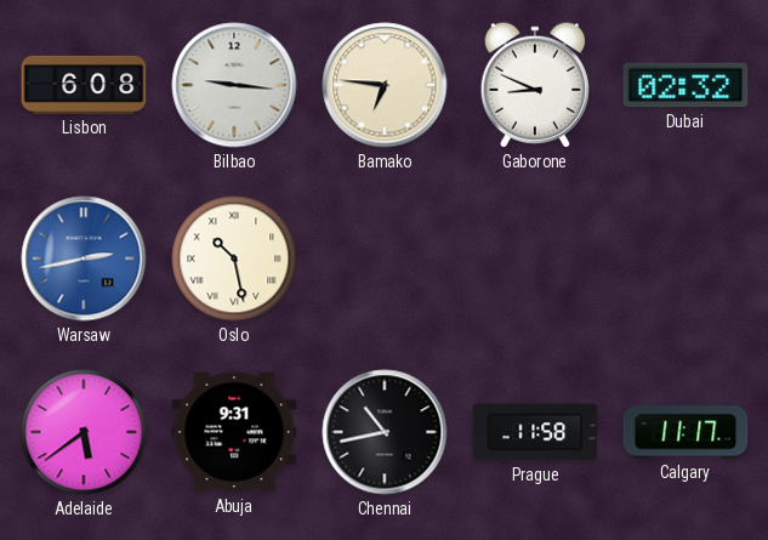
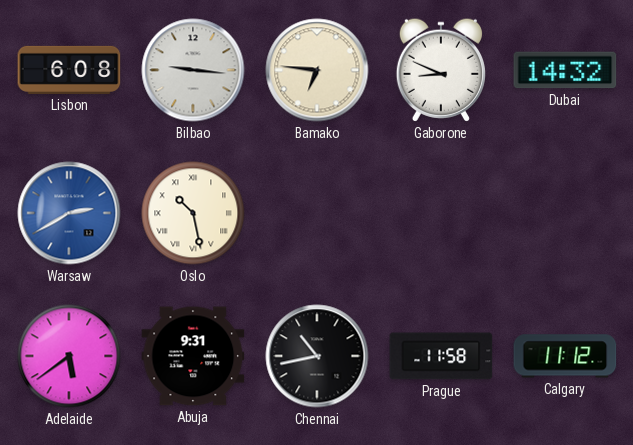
Dubai: 02:32 -> 14:32
Warsaw: 2:43 -> 2:40
Calgary: 11:17 -> 11:12
